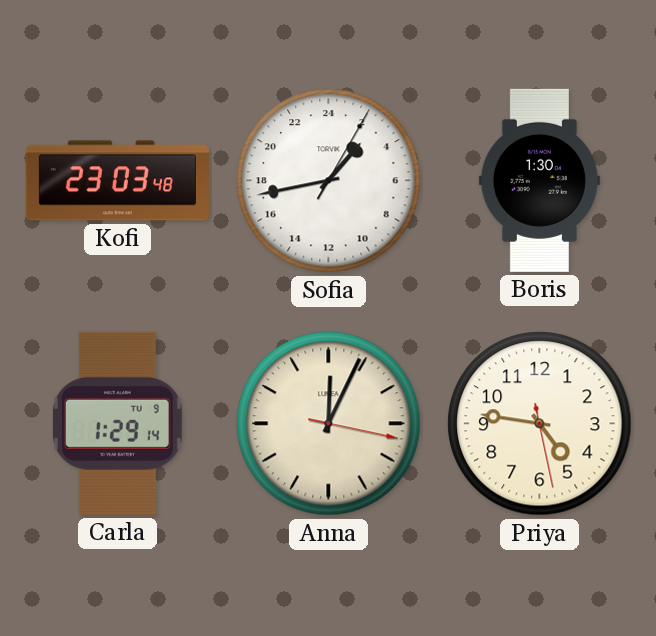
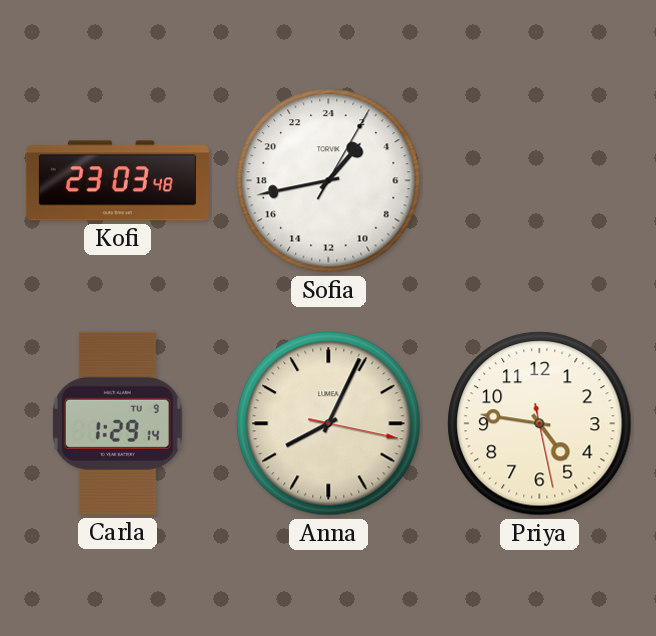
Boris: 1:30 -> none
Anna: 12:04 -> 8:04
